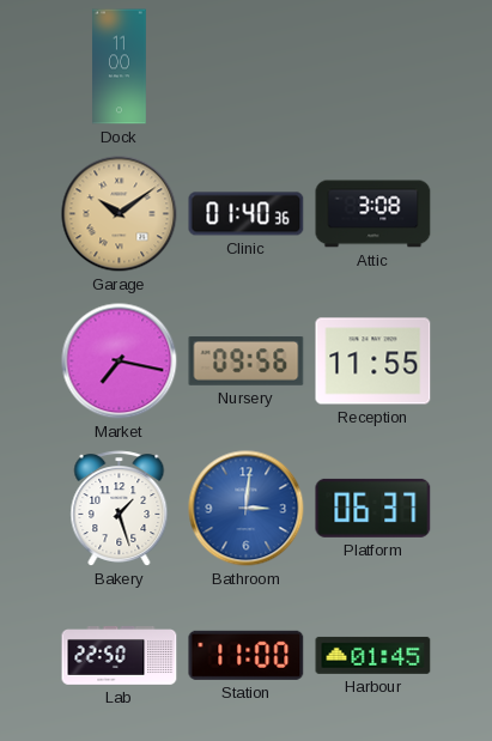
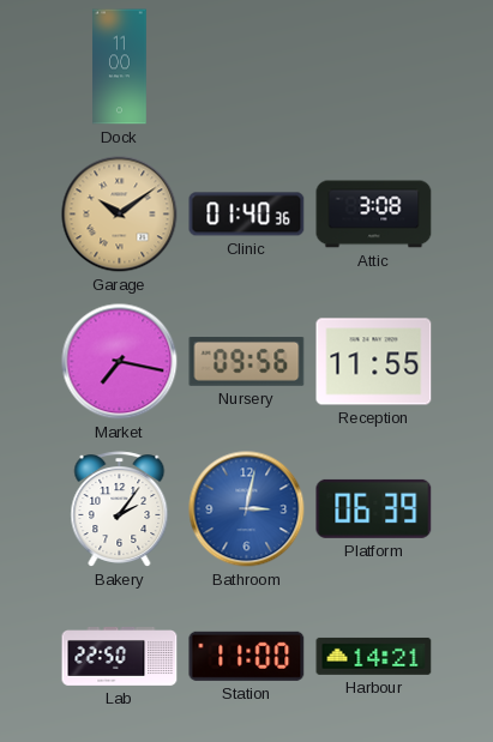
Bakery: 1:27 -> 2:06
Bathroom: 3:01 -> 3:02
Platform: 06:37 -> 06:39
Harbour: 01:45 -> 14:21
